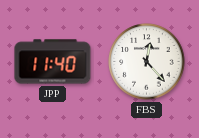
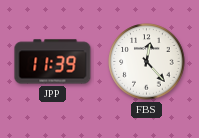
JPP: 11:40 -> 11:39
